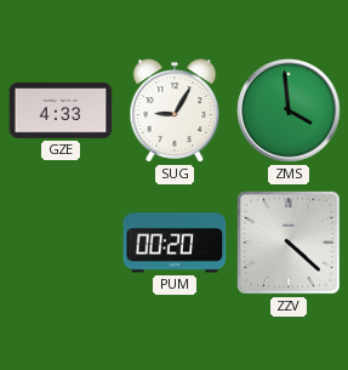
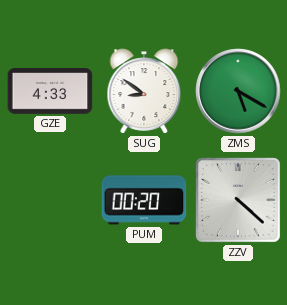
SUG: 9:05 -> 8:51
ZMS: 3:59 -> 5:20
